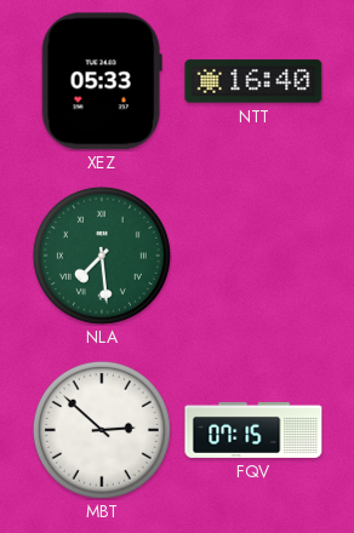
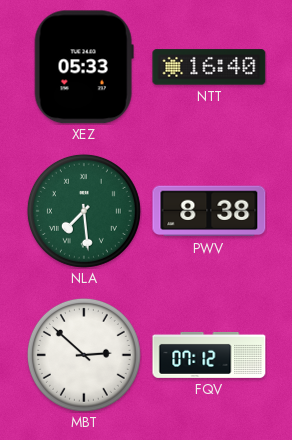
PWV: none -> 8:38
FQV: 07:15 -> 07:12
